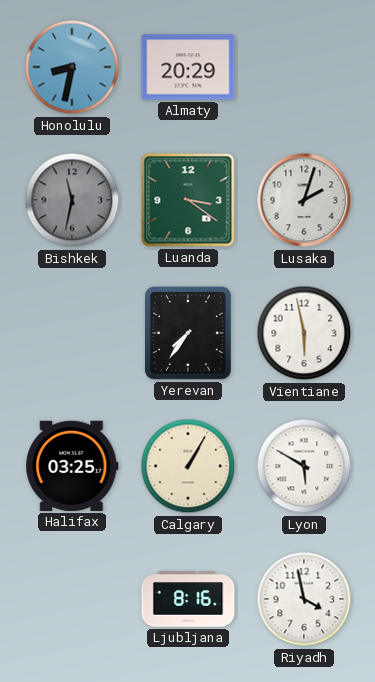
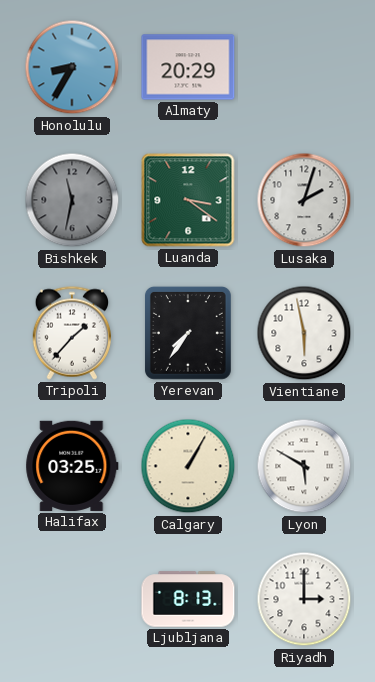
Honolulu: 8:32 -> 8:35
Tripoli: none -> 1:37
Ljubljana: 8:16 -> 8:13
Riyadh: 3:58 -> 3:00
